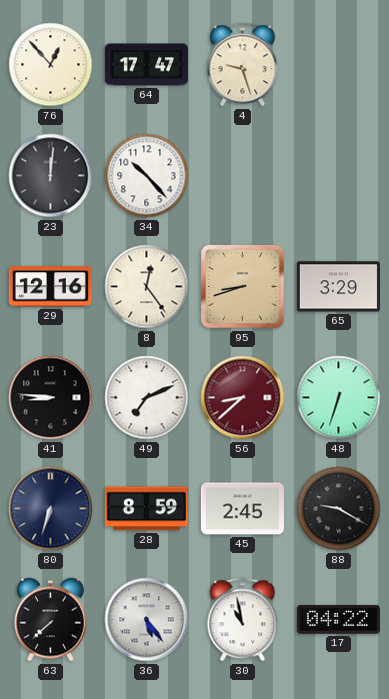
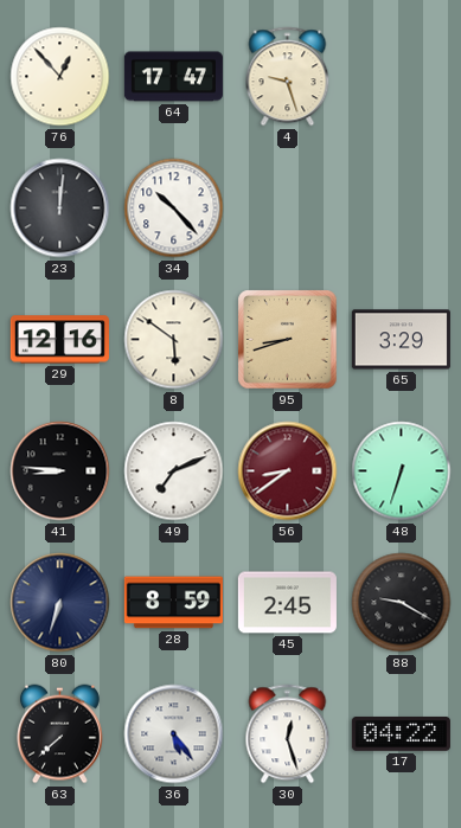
8: 12:24 -> 5:51
56: 8:38 -> 8:39
30: 10:58 -> 12:27
